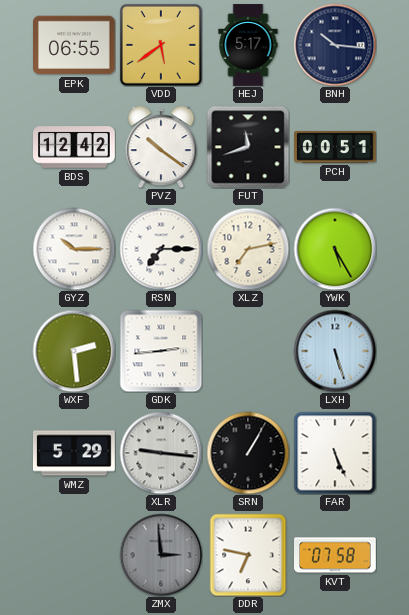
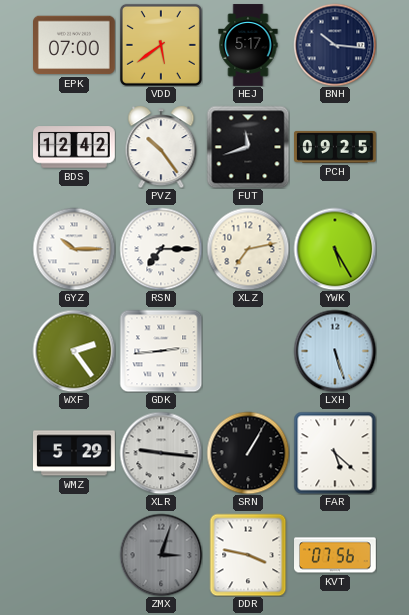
EPK: 06:55 -> 07:00
PVZ: 10:21 -> 10:24
PCH: 00:51 -> 09:25
WXF: 2:29 -> 2:24
FAR: 5:26 -> 5:22
ZMX: 2:59 -> 3:03
DDR: 6:47 -> 3:47
KVT: 07:58 -> 07:56
